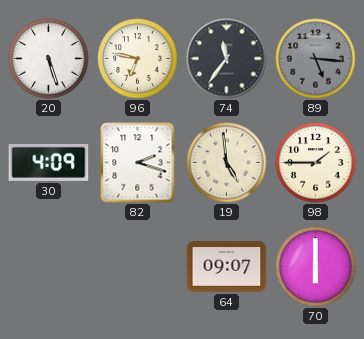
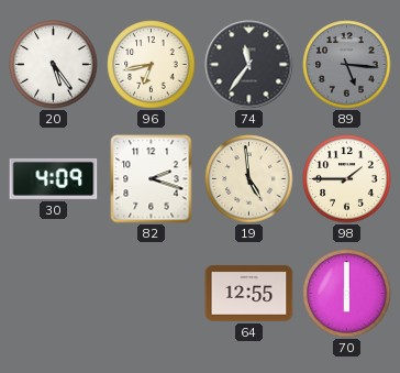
20: 5:27 -> 5:24
96: 6:47 -> 6:43
64: 09:07 -> 12:55
